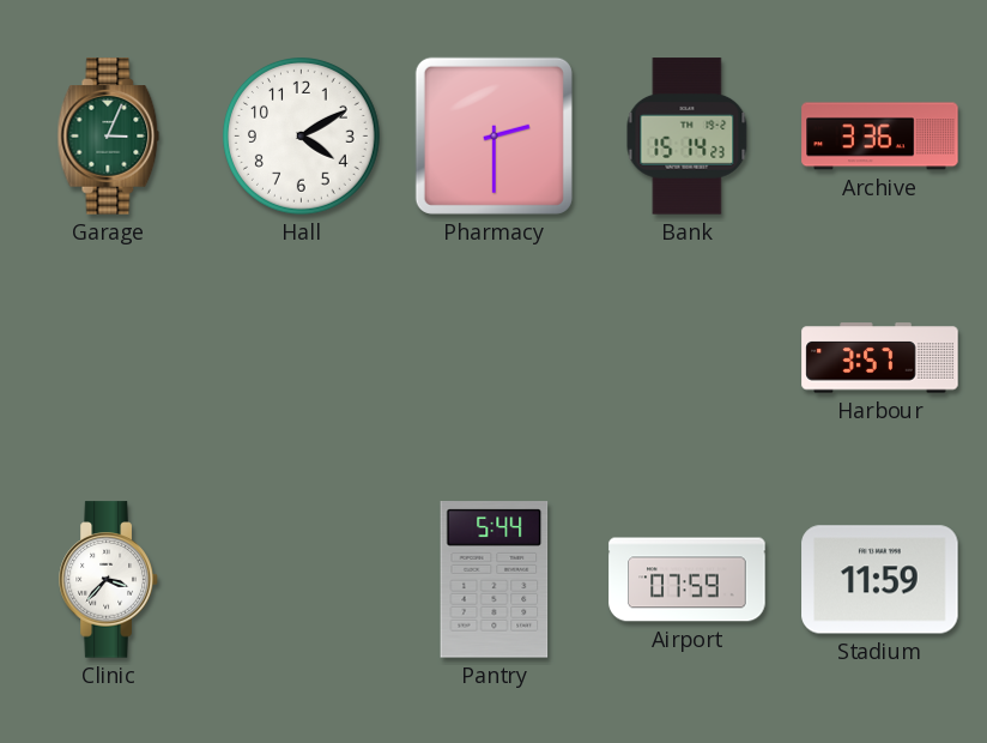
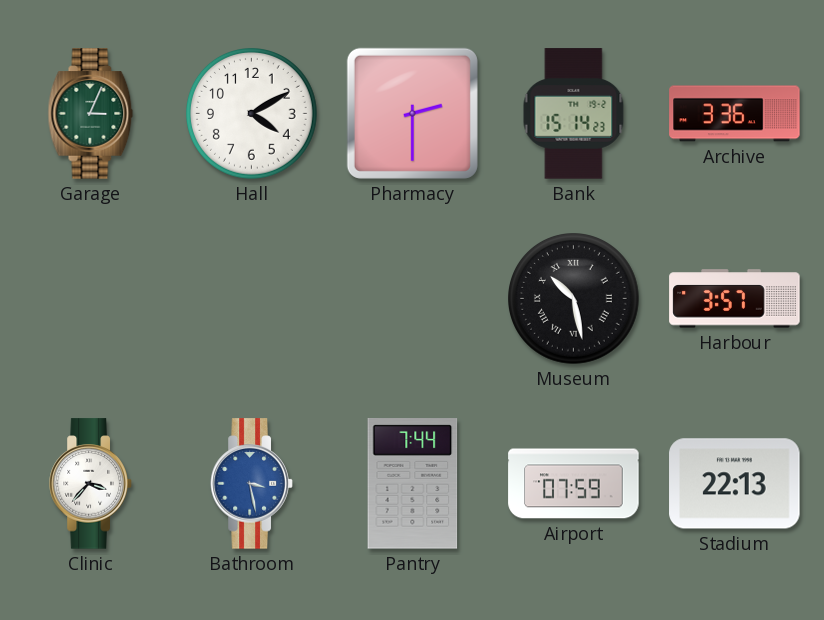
Museum: none -> 10:28
Bathroom: none -> 3:28
Pantry: 5:44 -> 7:44
Stadium: 11:59 -> 22:13
